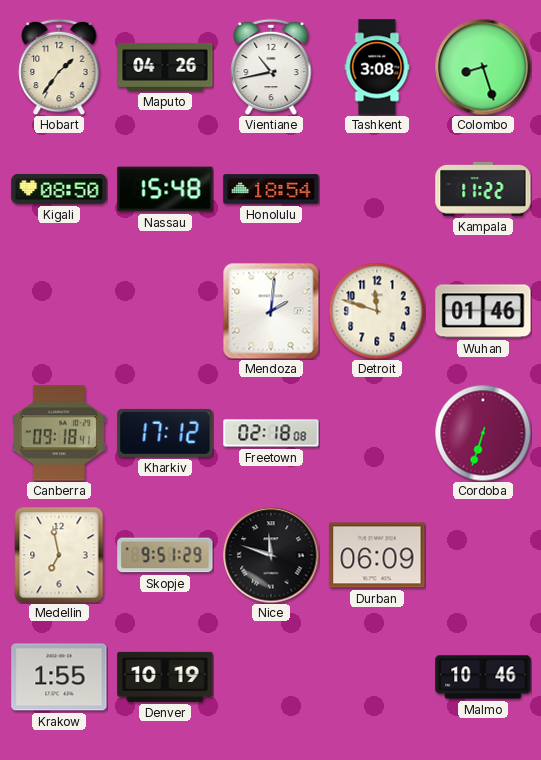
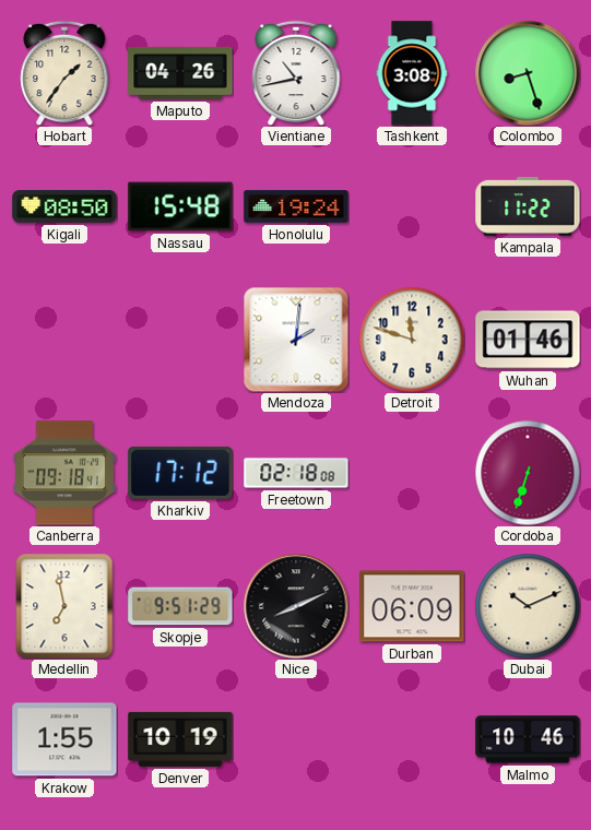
Honolulu: 18:54 -> 19:24
Nice: 11:48 -> 8:11
Dubai: none -> 10:11
